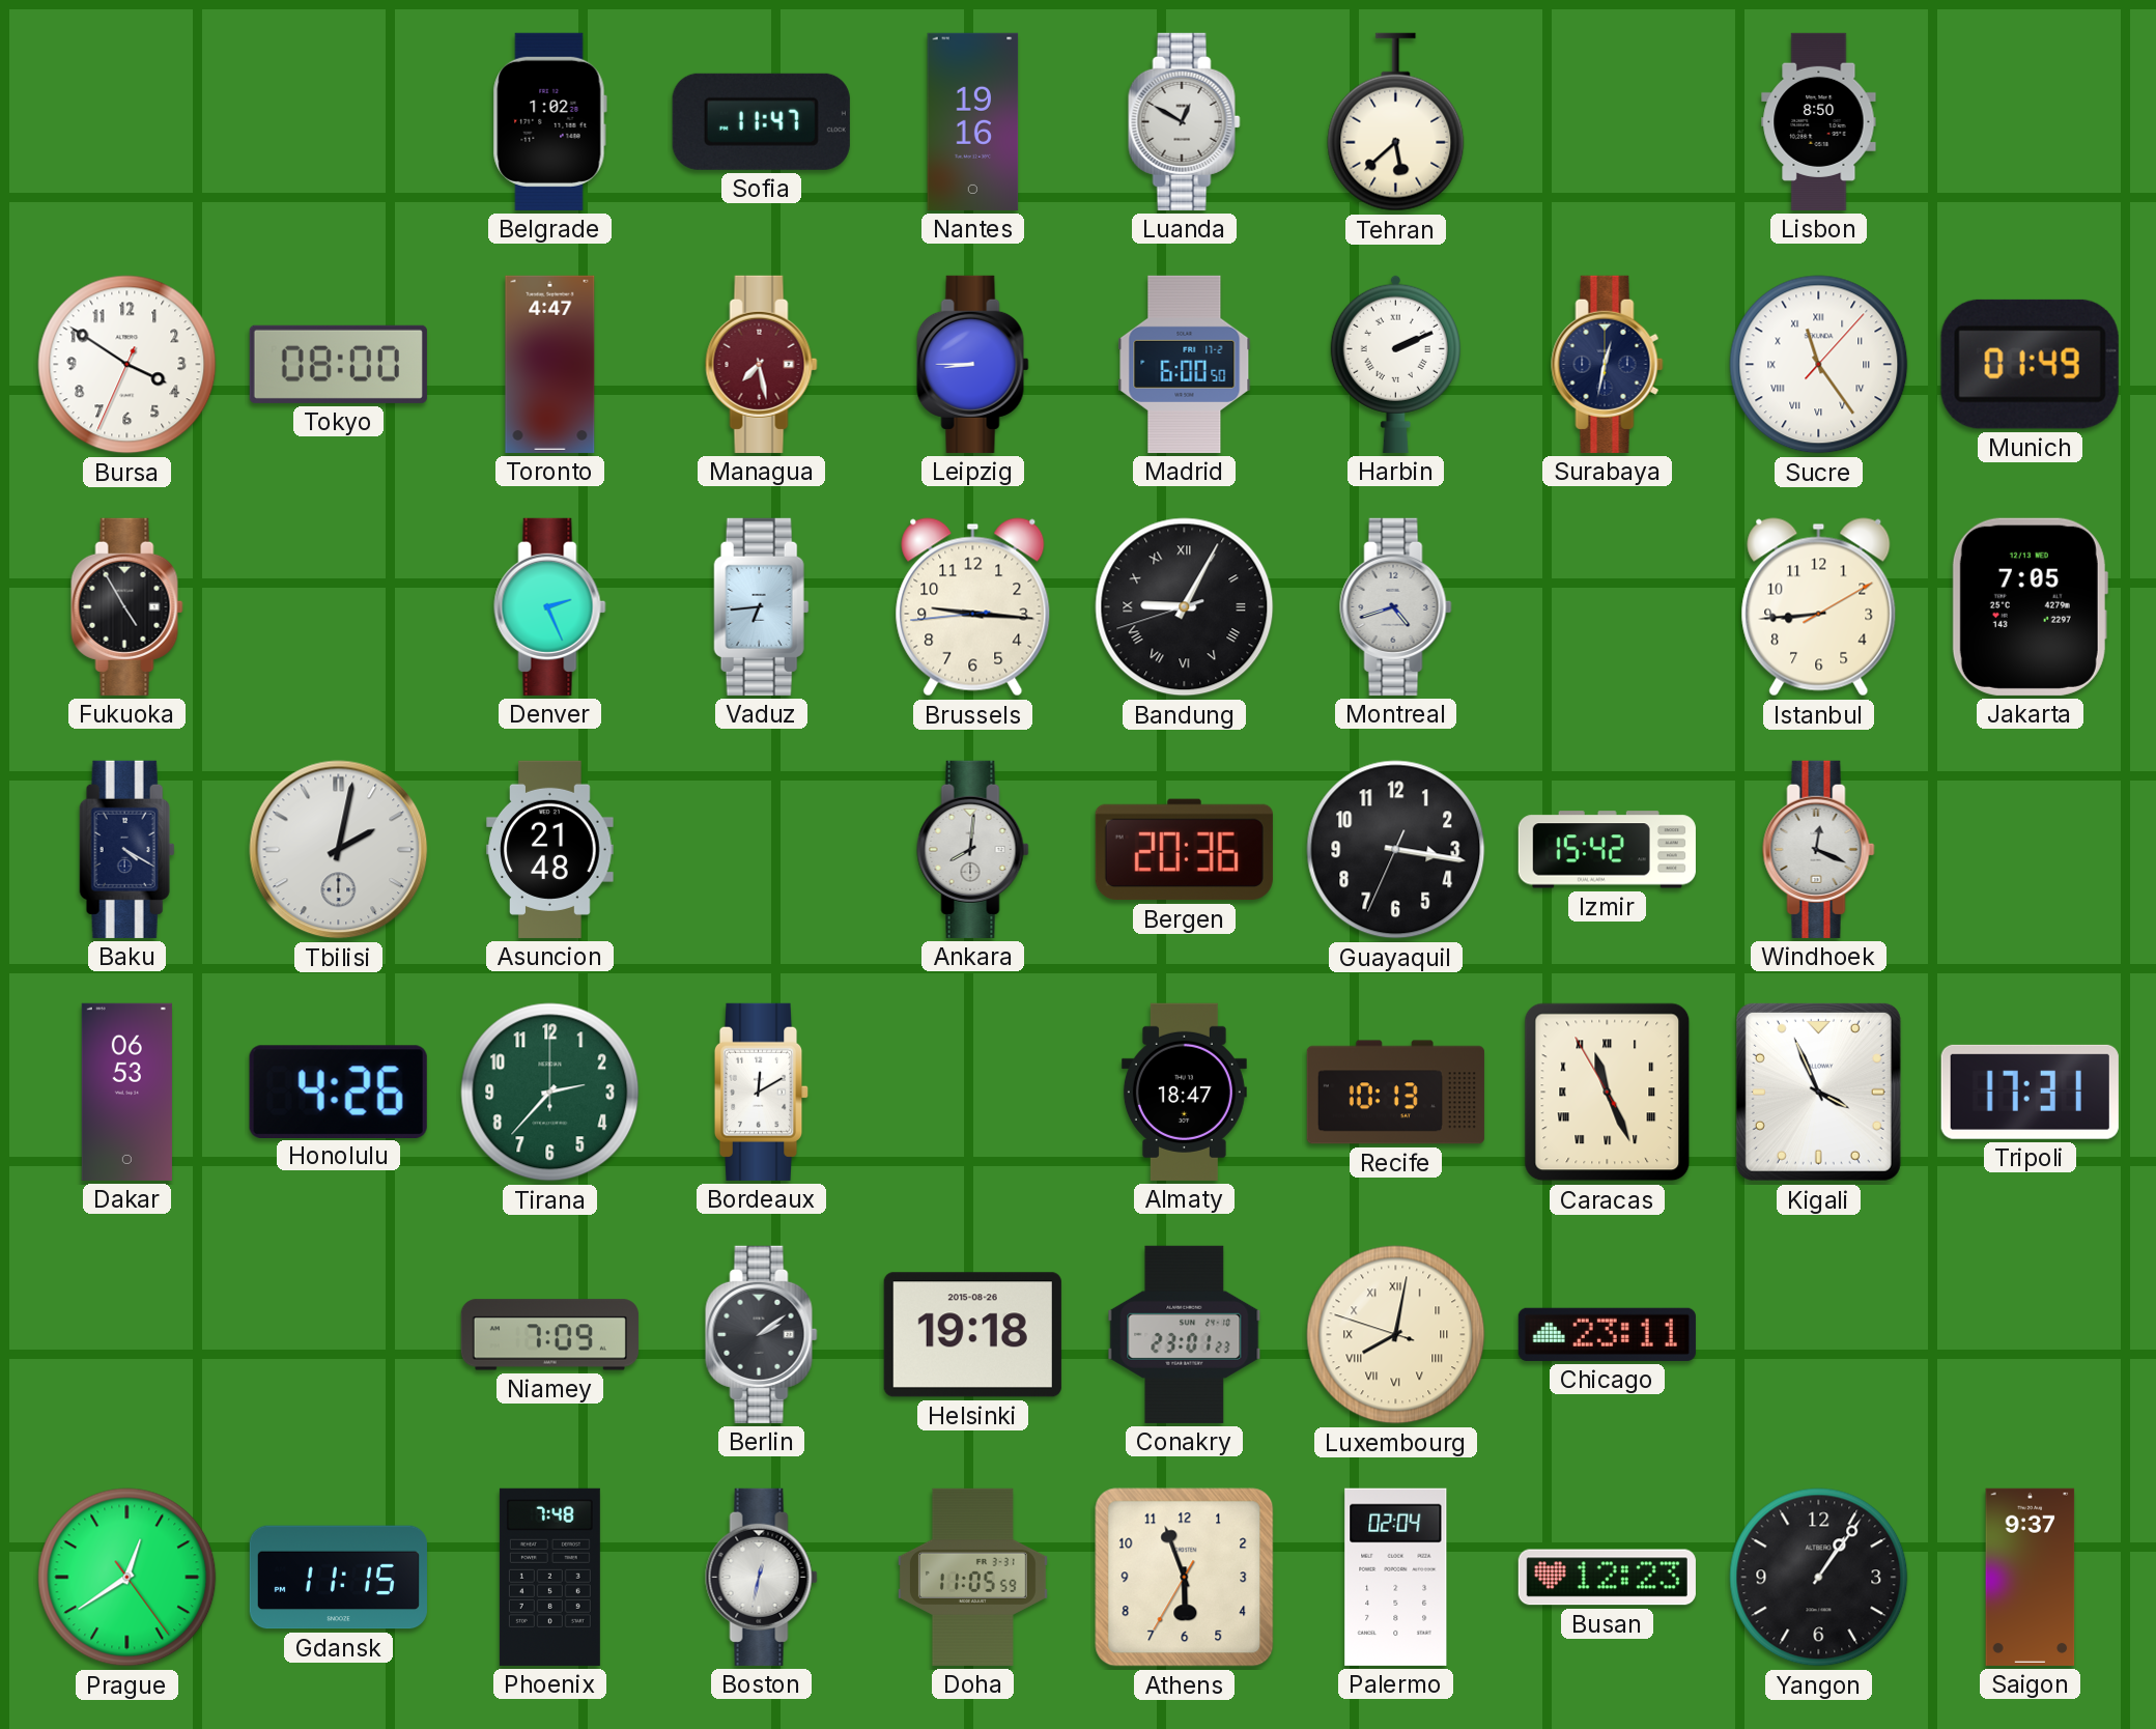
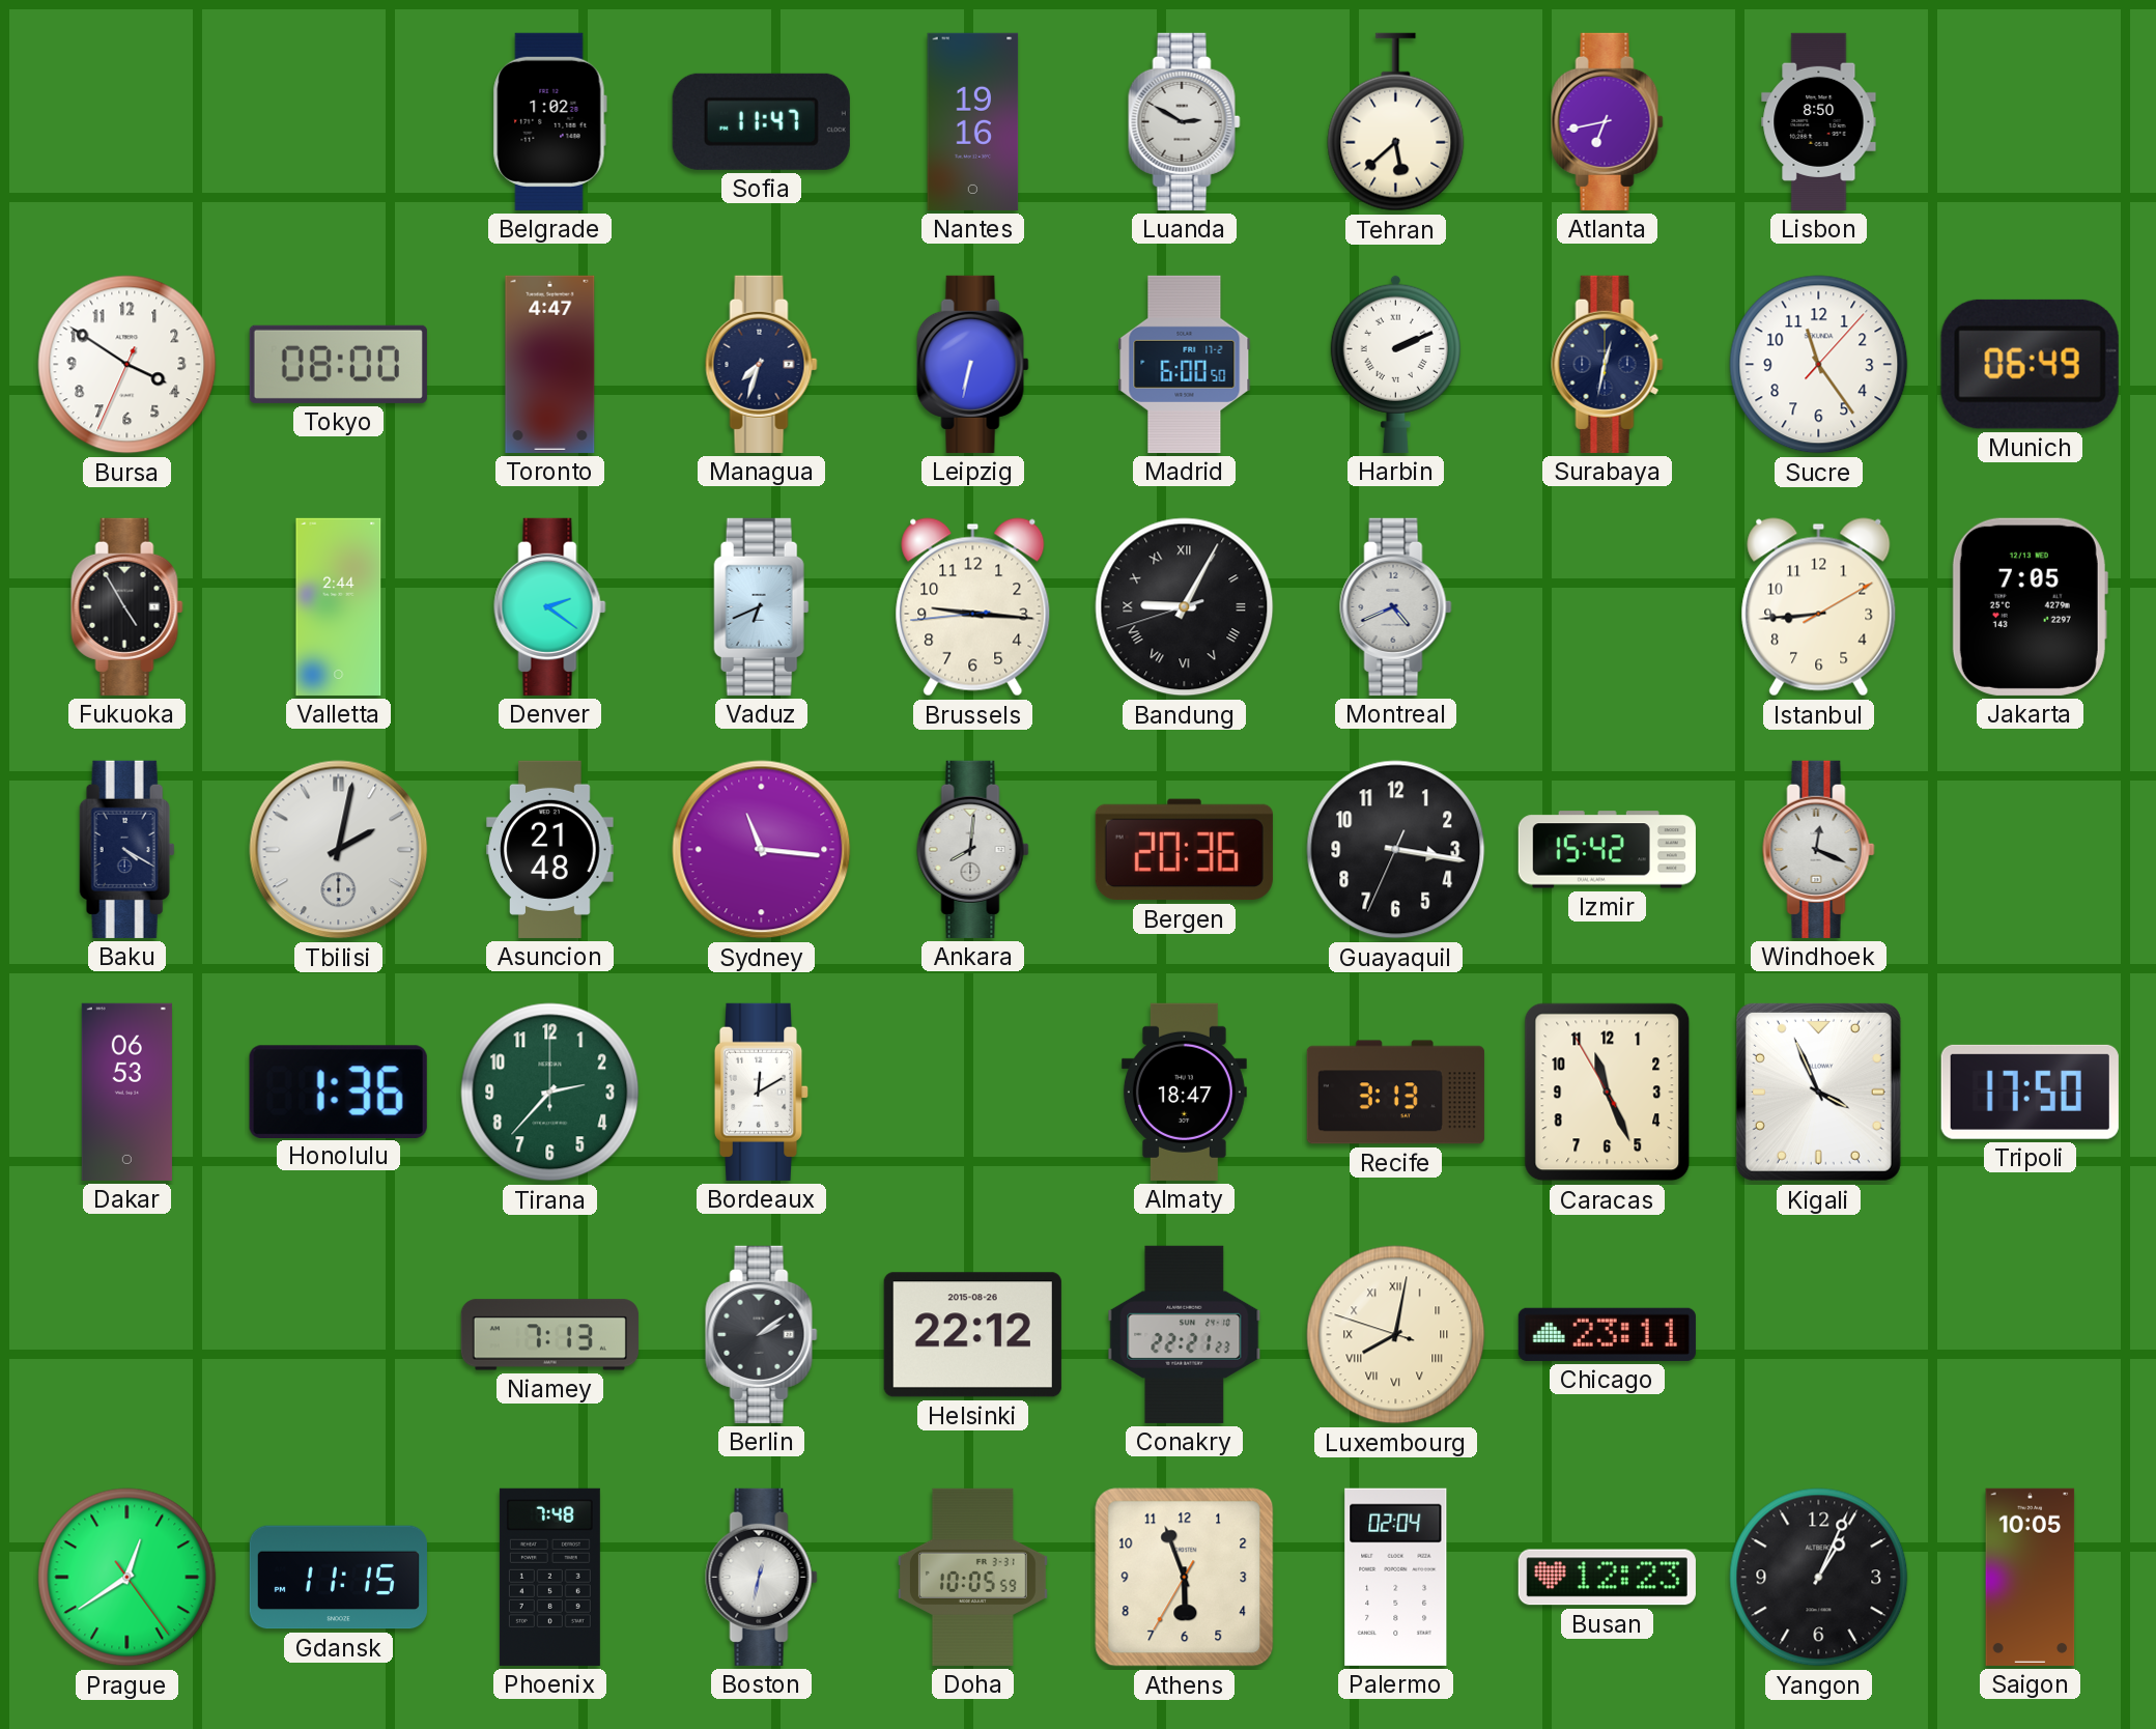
Luanda: 12:50 -> 2:50
Atlanta: none -> 6:43
Managua: 7:28 -> 7:33
Managua dial: burgundy -> navy
Leipzig: 8:45 -> 6:32
Sucre numerals: Roman -> Arabic
Munich: 01:49 -> 06:49
Valletta: none -> 2:44
Denver: 2:26 -> 2:21
Vaduz: 6:44 -> 6:41
Montreal: 4:42 -> 4:41
Sydney: none -> 11:16
Honolulu: 4:26 -> 1:36
Recife: 10:13 -> 3:13
Caracas numerals: Roman -> Arabic
Tripoli: 17:31 -> 17:50
Niamey: 7:09 -> 7:13
Helsinki: 19:18 -> 22:12
Conakry: 23:01 -> 22:21
Doha: 11:05 -> 10:05
Yangon: 1:06 -> 1:04
Saigon: 9:37 -> 10:05
